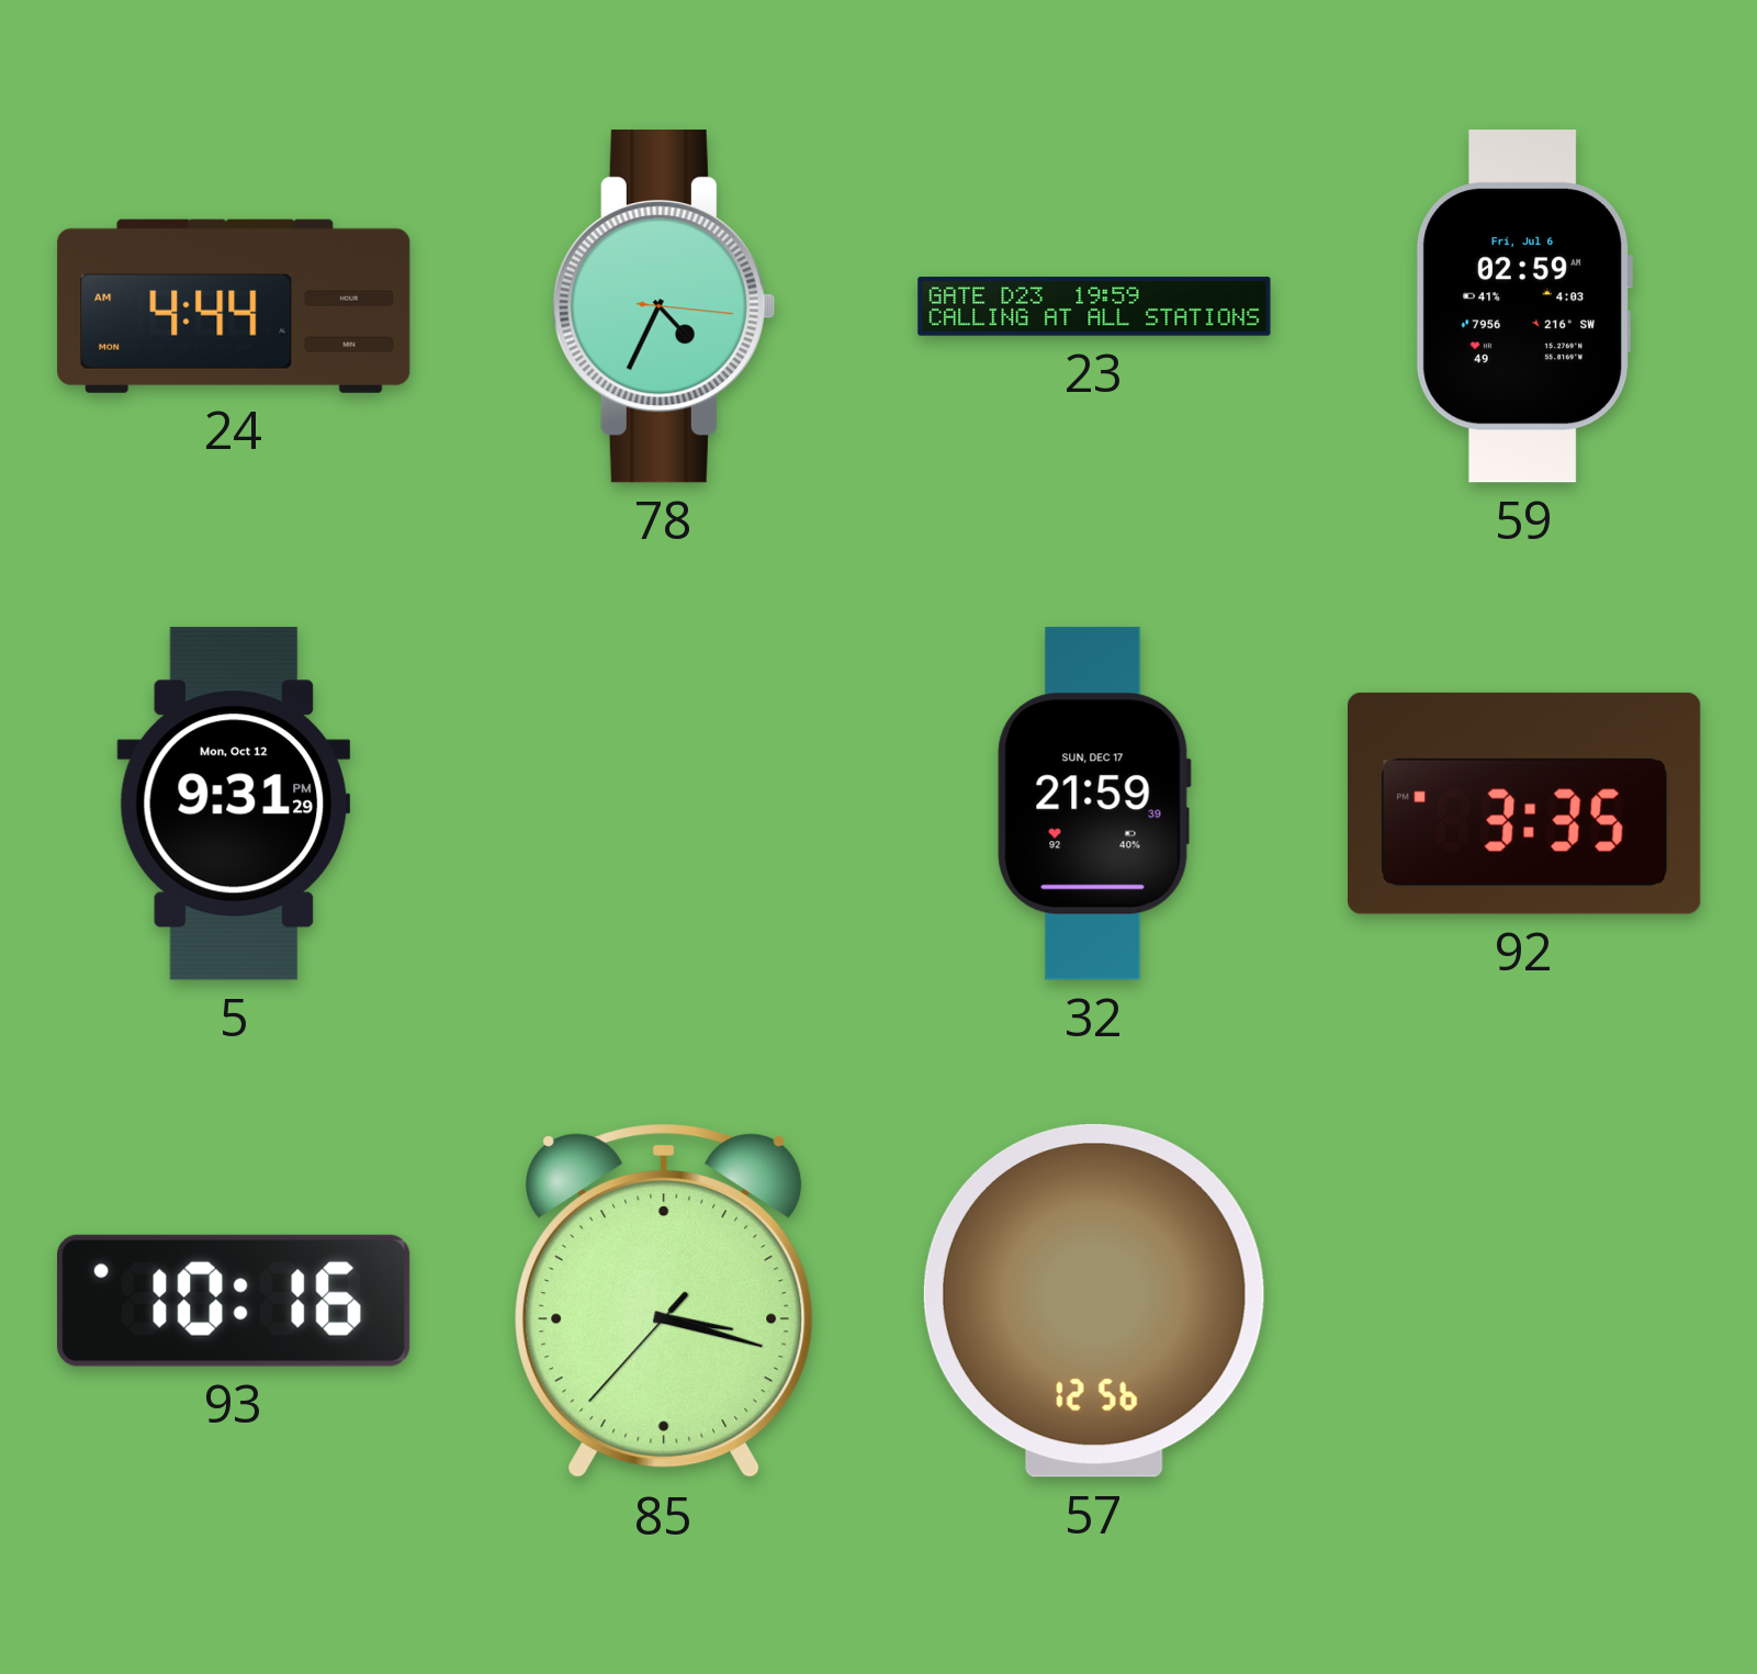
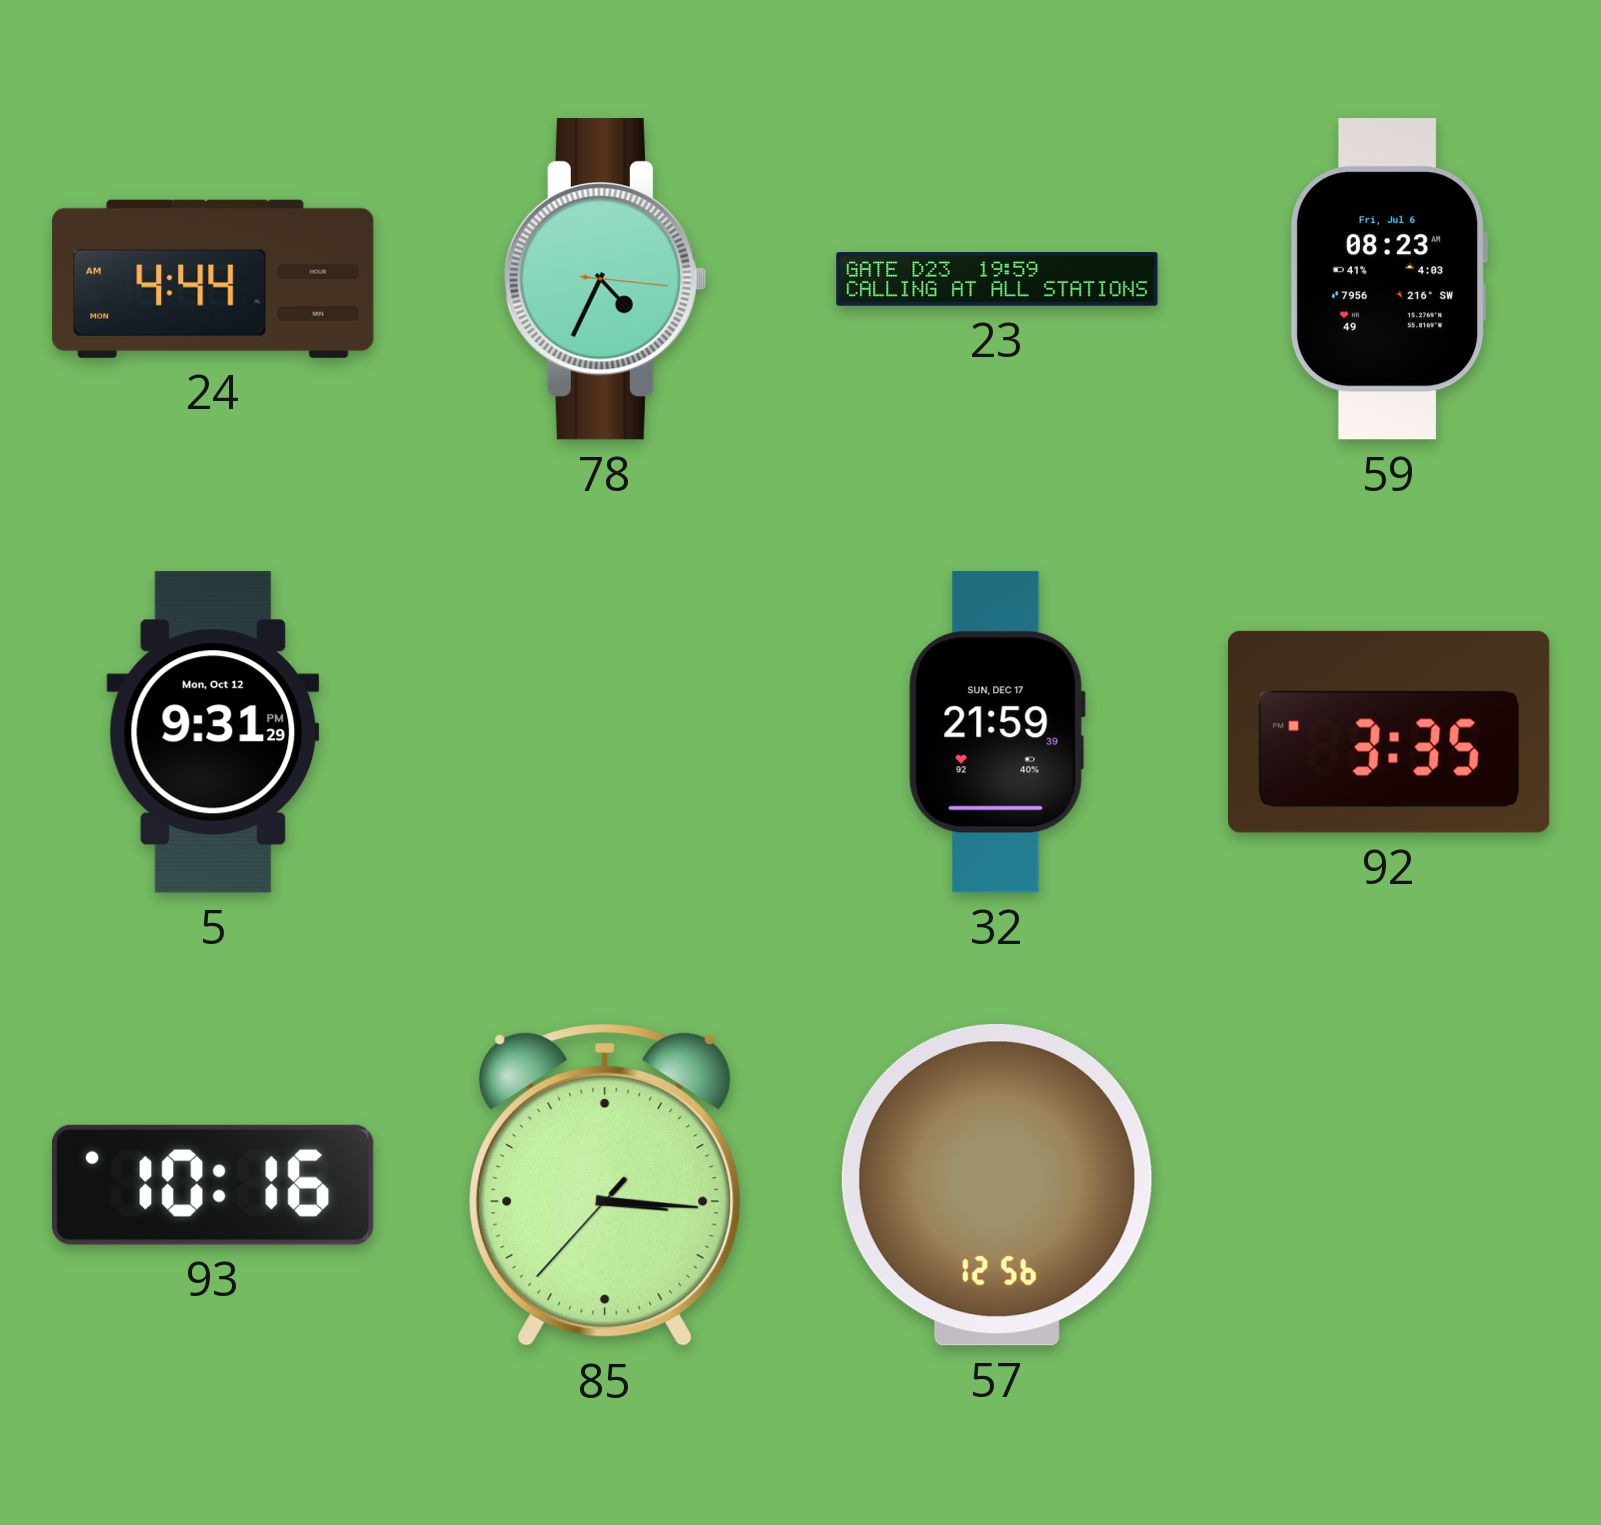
59: 02:59 -> 08:23
85: 3:17 -> 3:15
